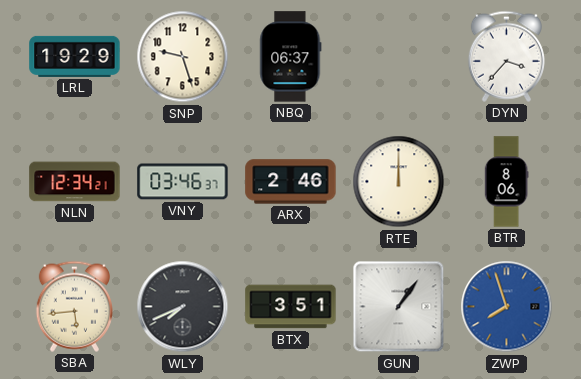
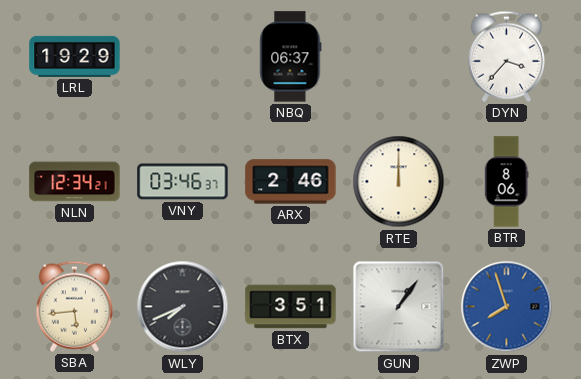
SNP: 9:27 -> none
